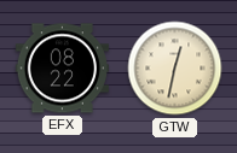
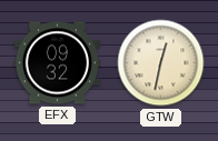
EFX: 08:22 -> 09:32
